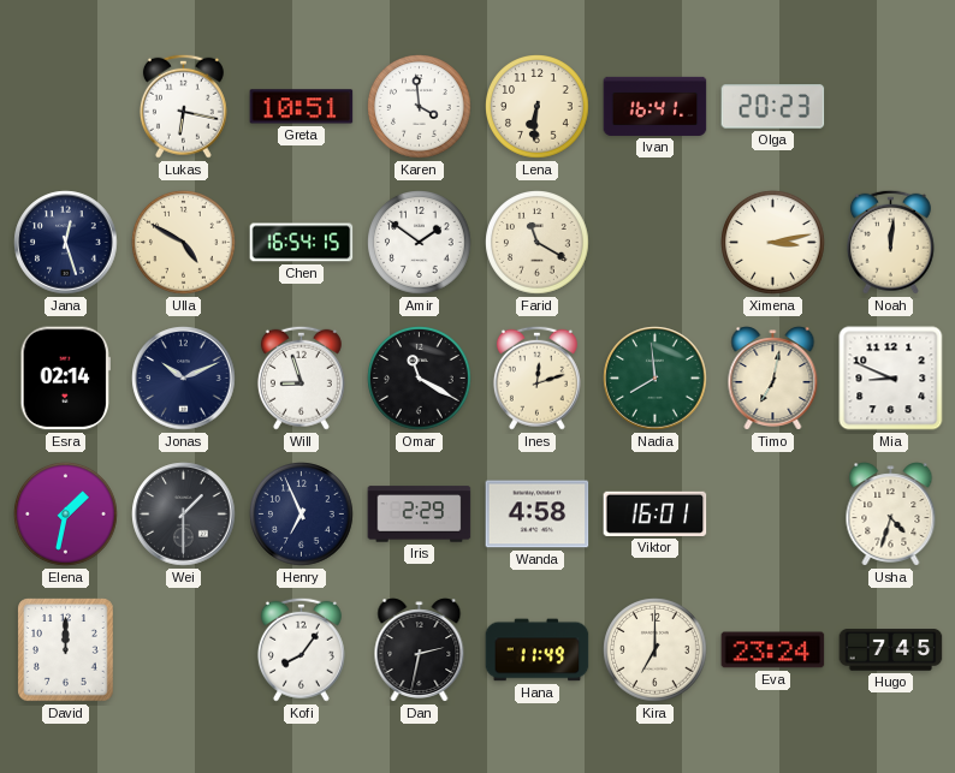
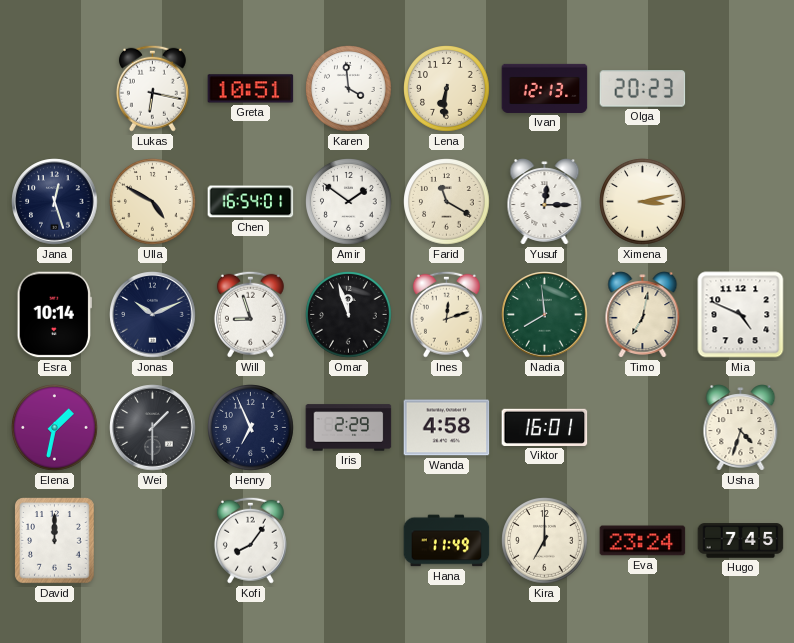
Ivan: 16:41 -> 12:13
Chen: 16:54:15 -> 16:54:01
Yusuf: none -> 12:15
Noah: 12:01 -> none
Esra: 02:14 -> 10:14
Omar: 11:20 -> 11:57
Mia: 8:49 -> 4:49
Dan: 2:32 -> none
